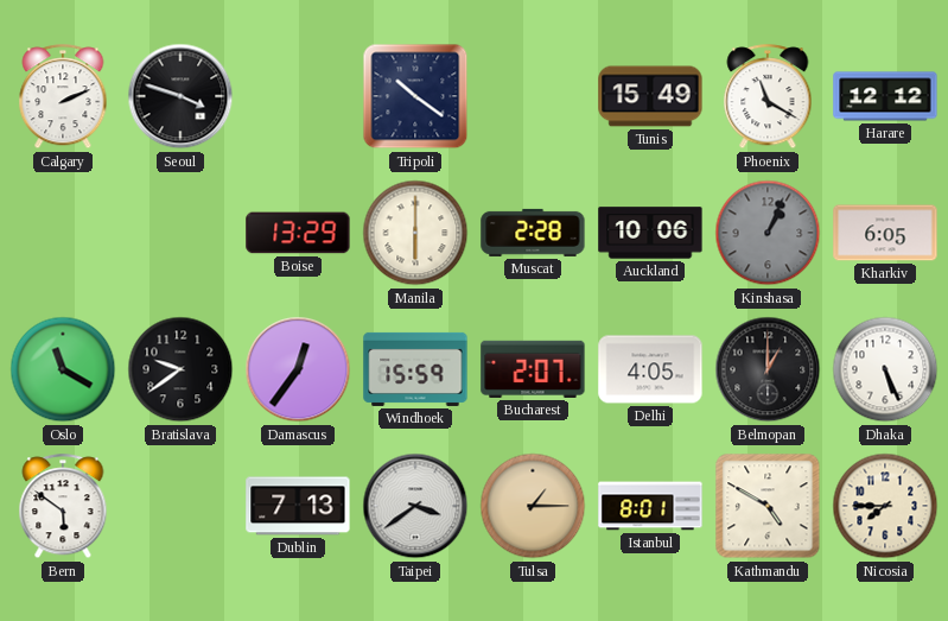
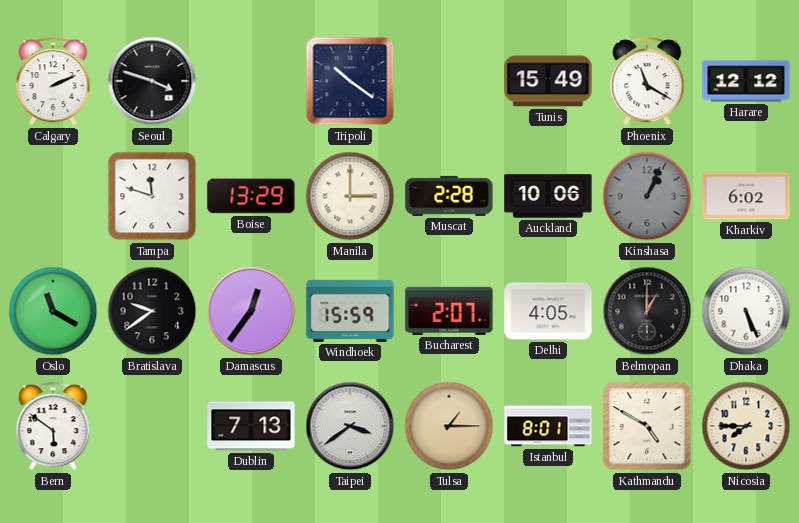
Tampa: none -> 11:48
Manila: 6:00 -> 3:00
Kharkiv: 6:05 -> 6:02
